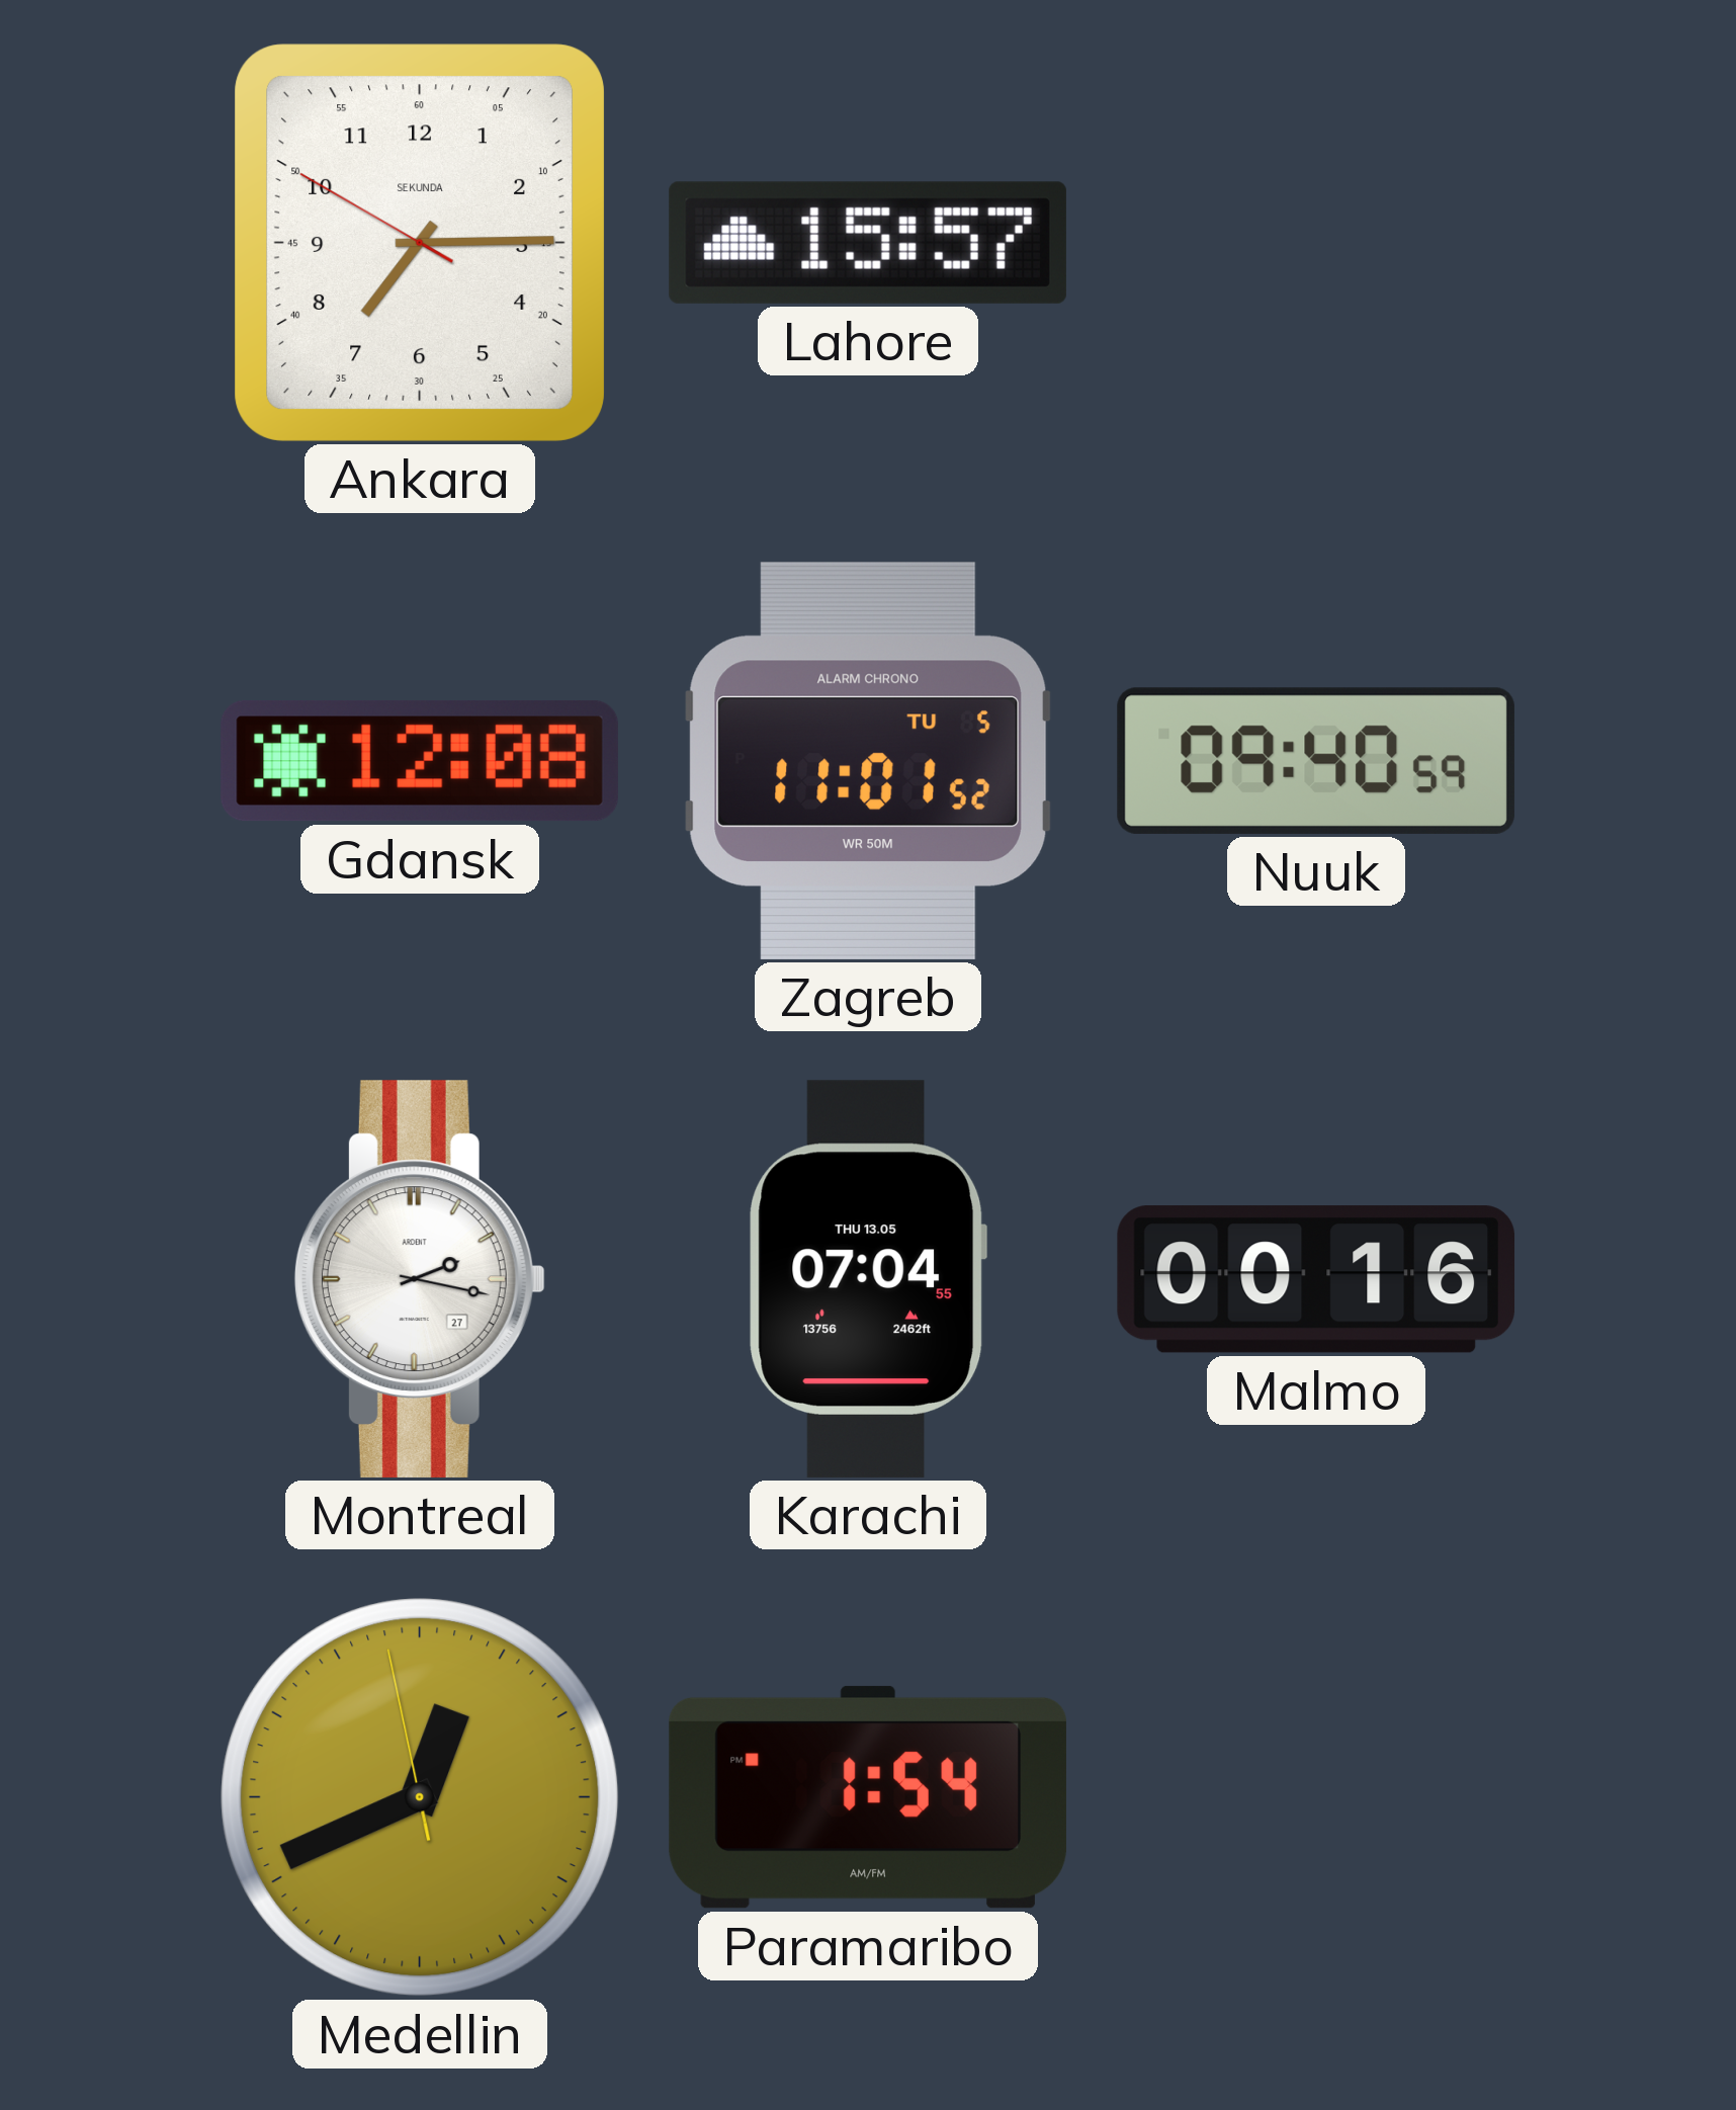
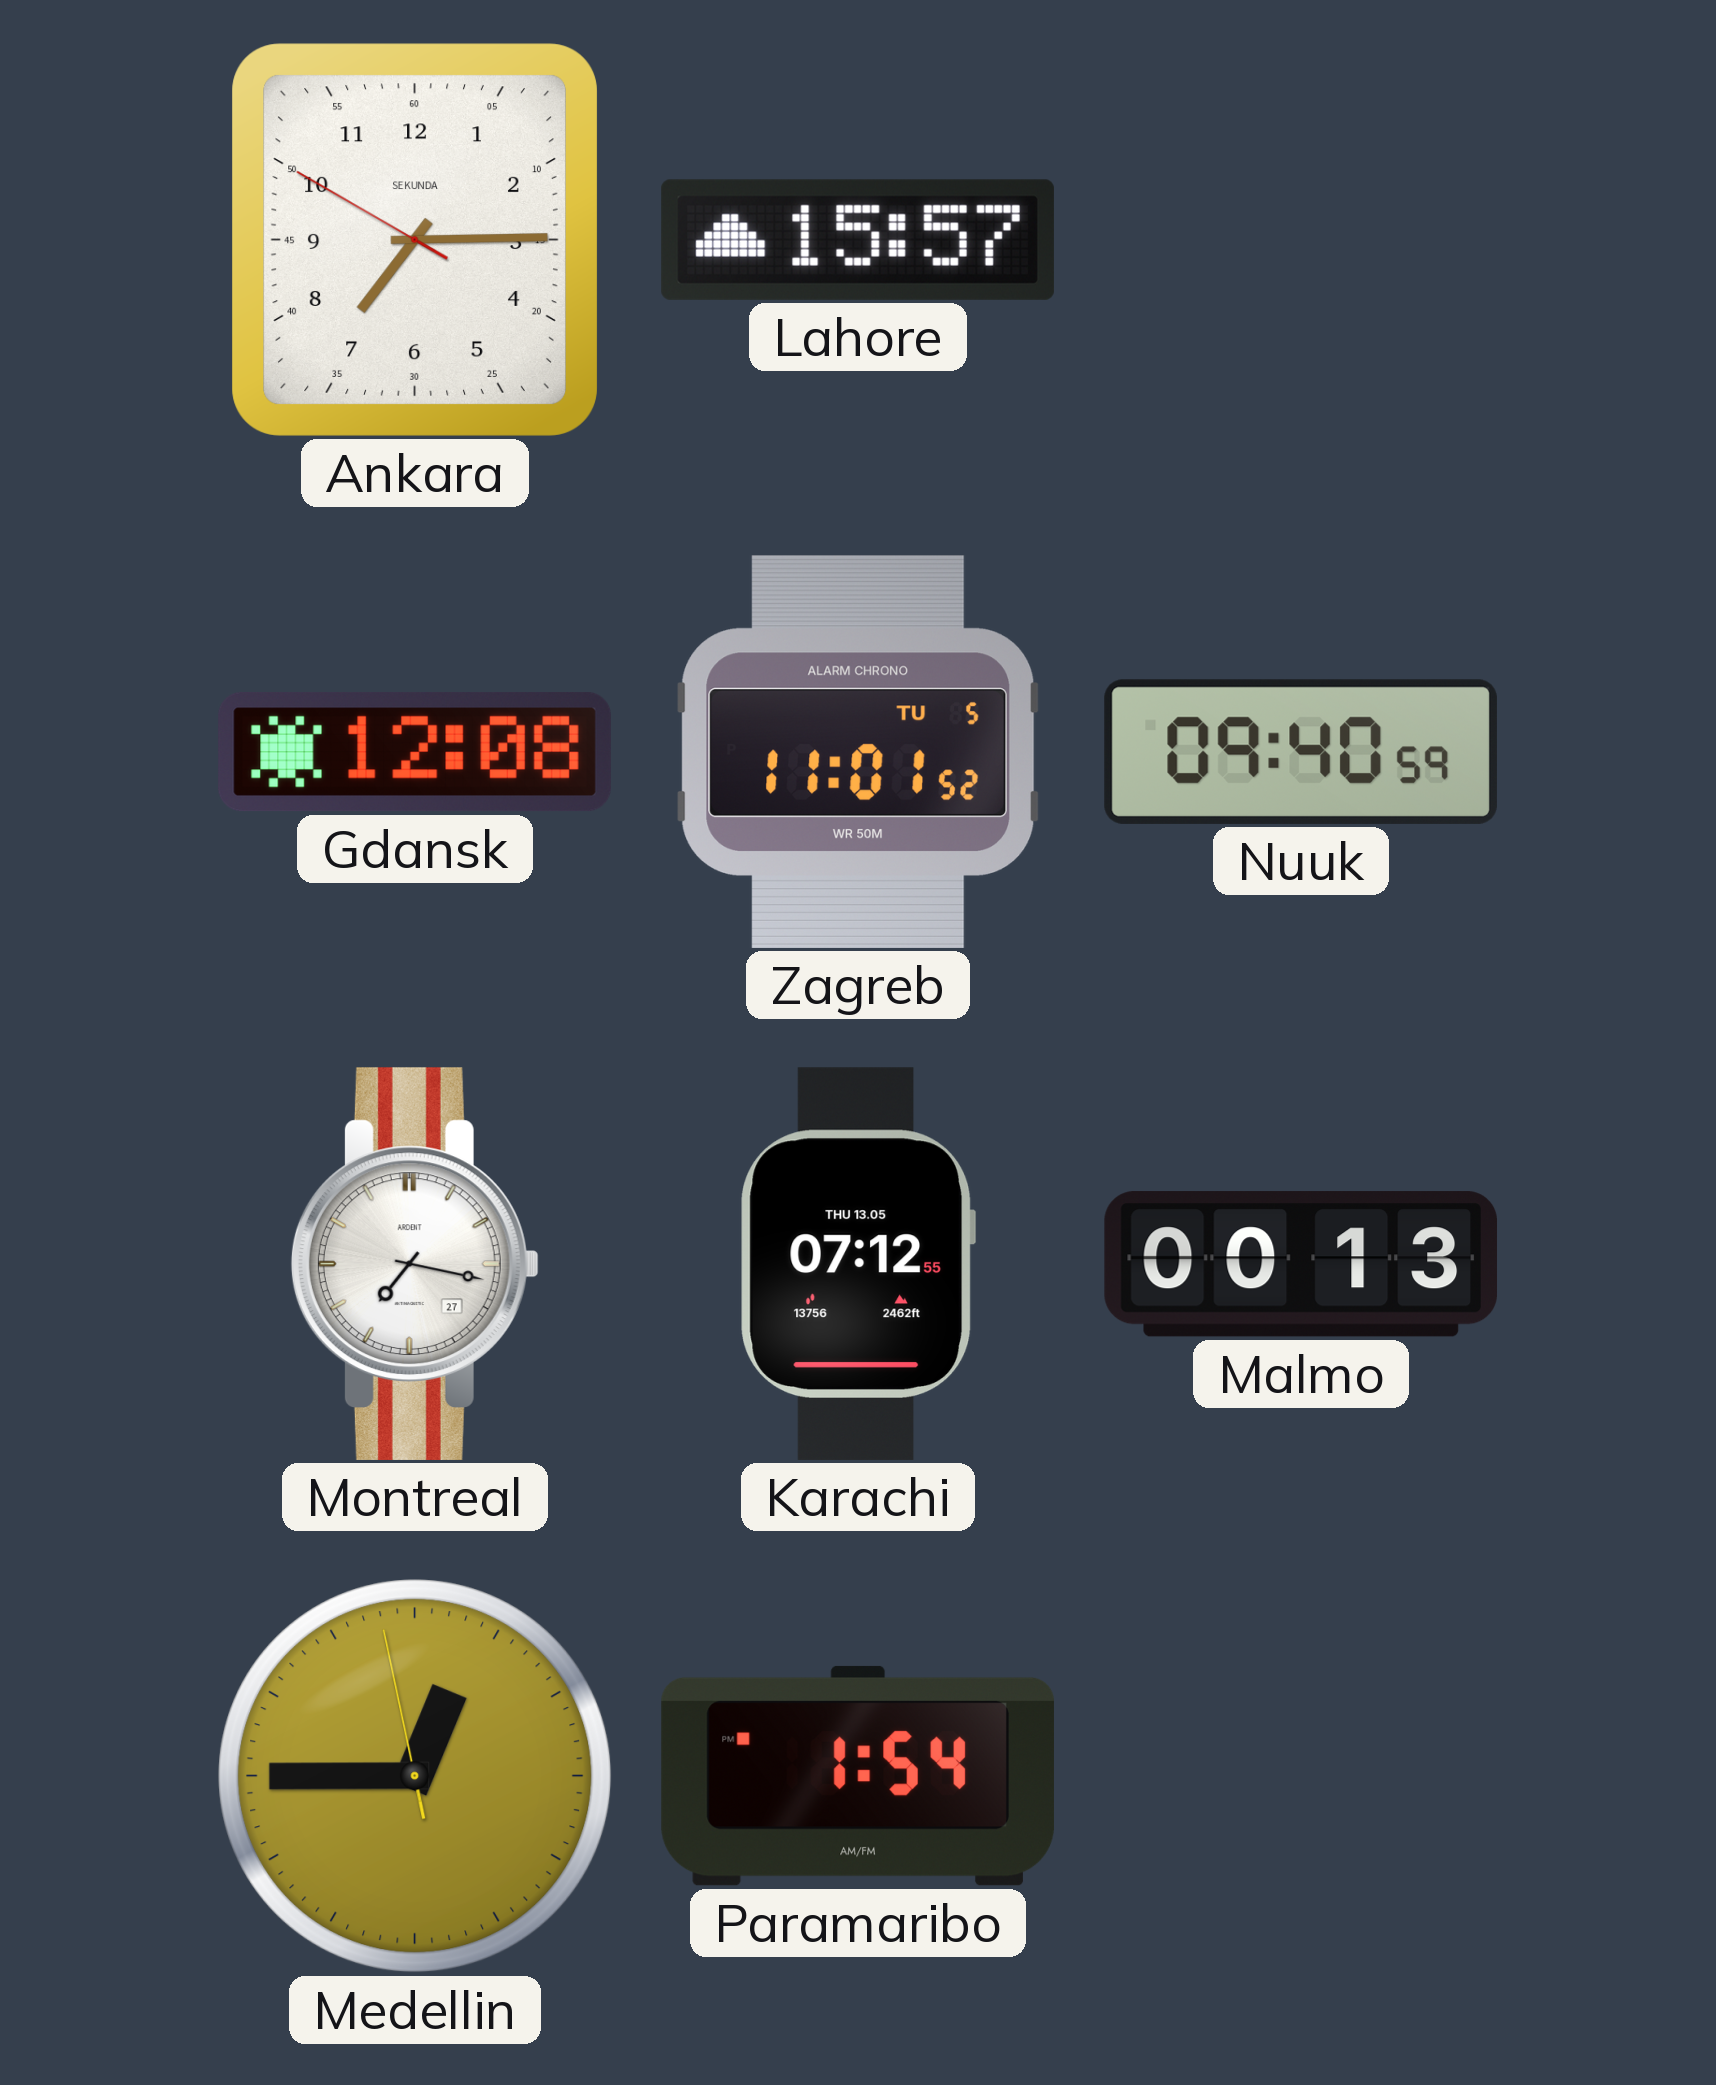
Montreal: 2:17 -> 7:17
Karachi: 07:04 -> 07:12
Malmo: 00:16 -> 00:13
Medellin: 12:40 -> 12:44
